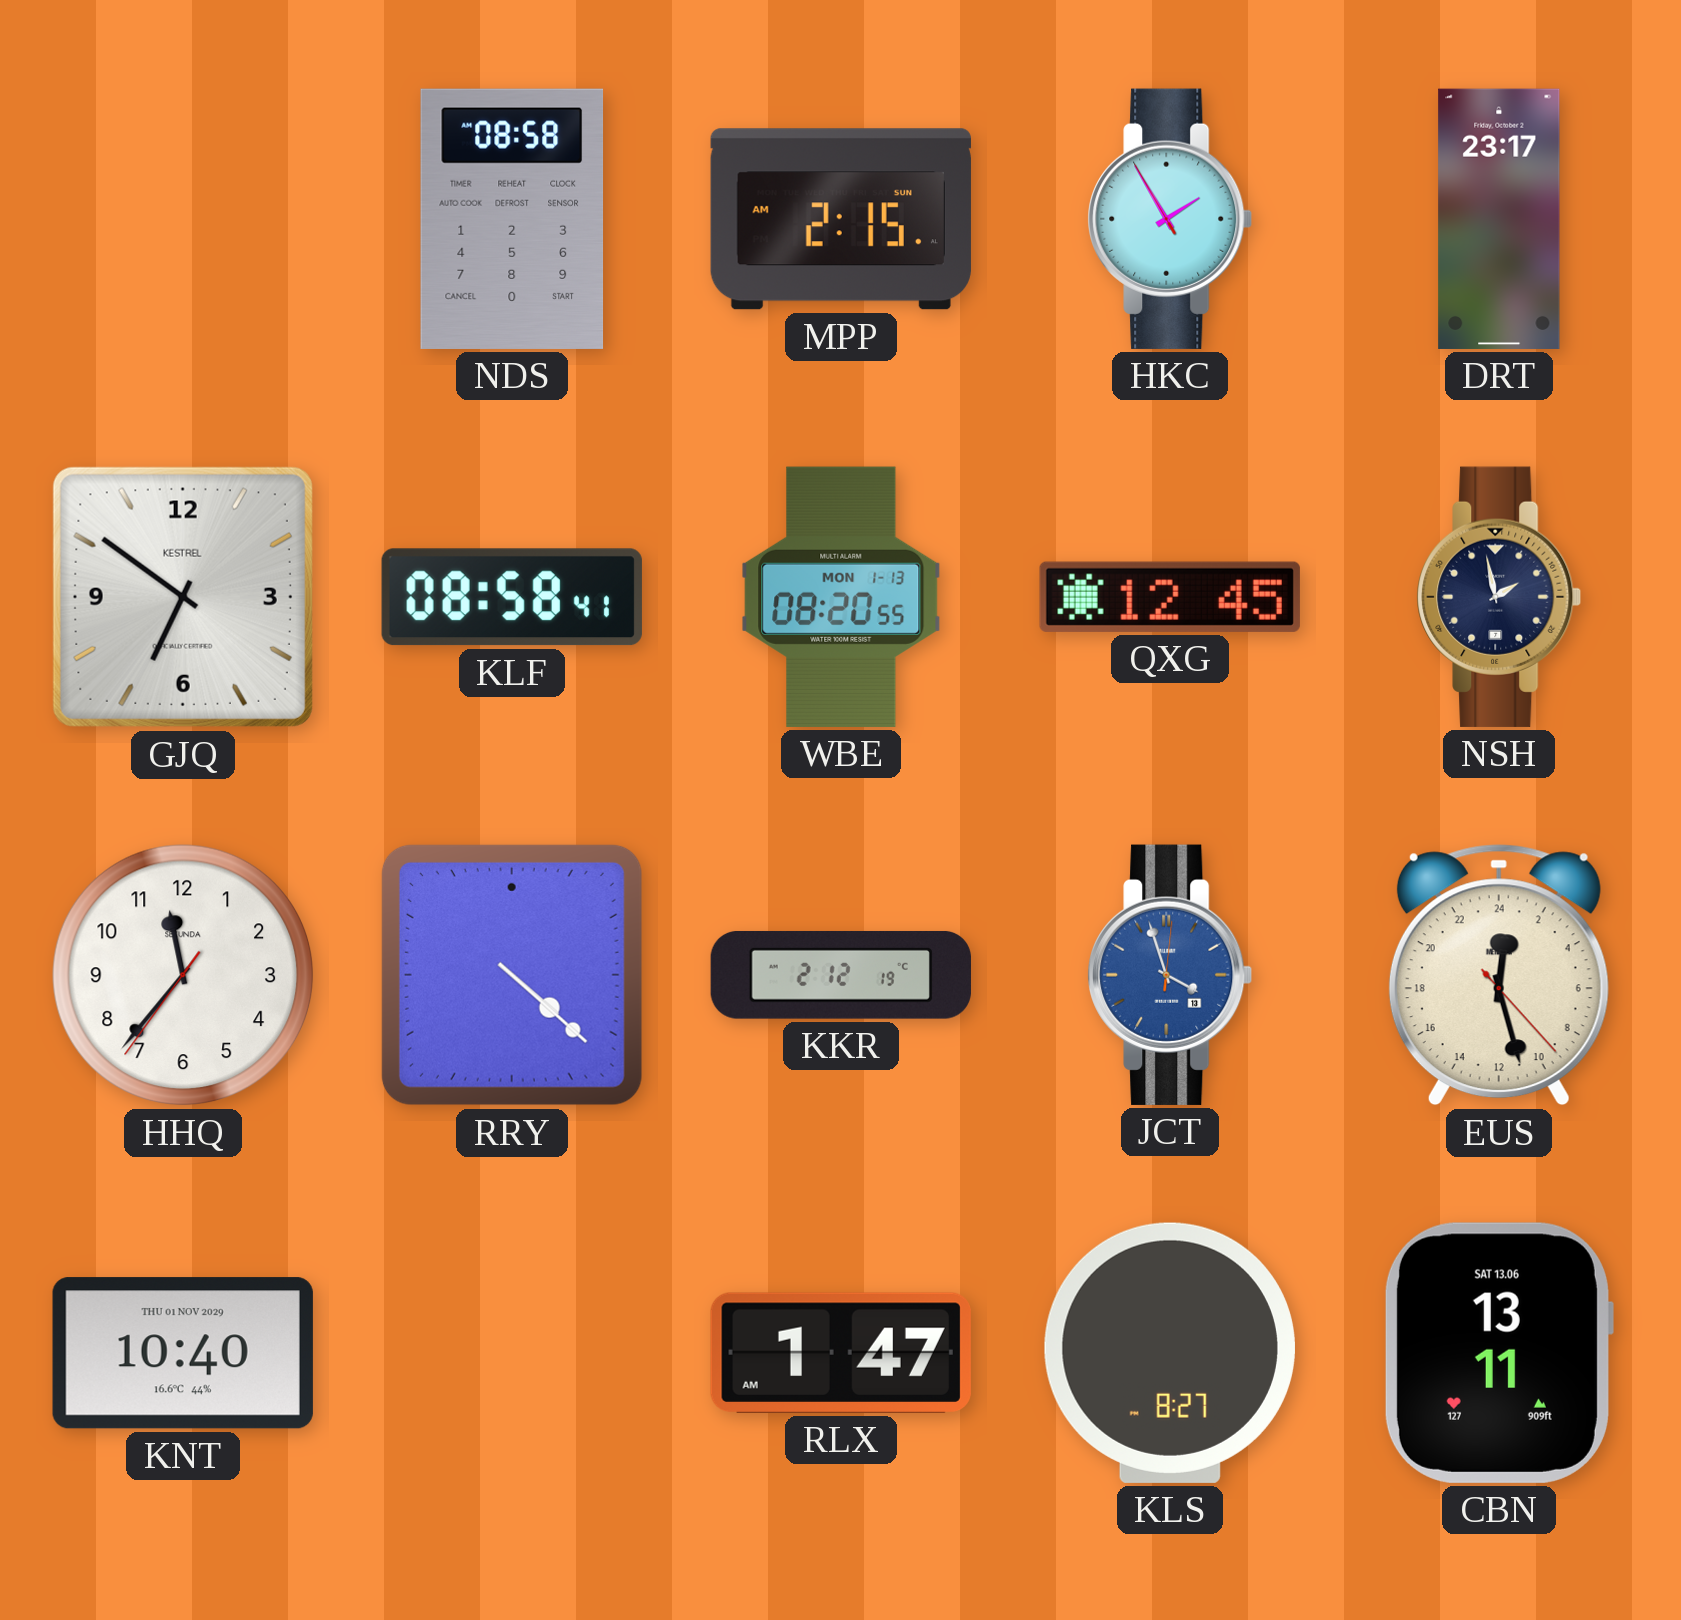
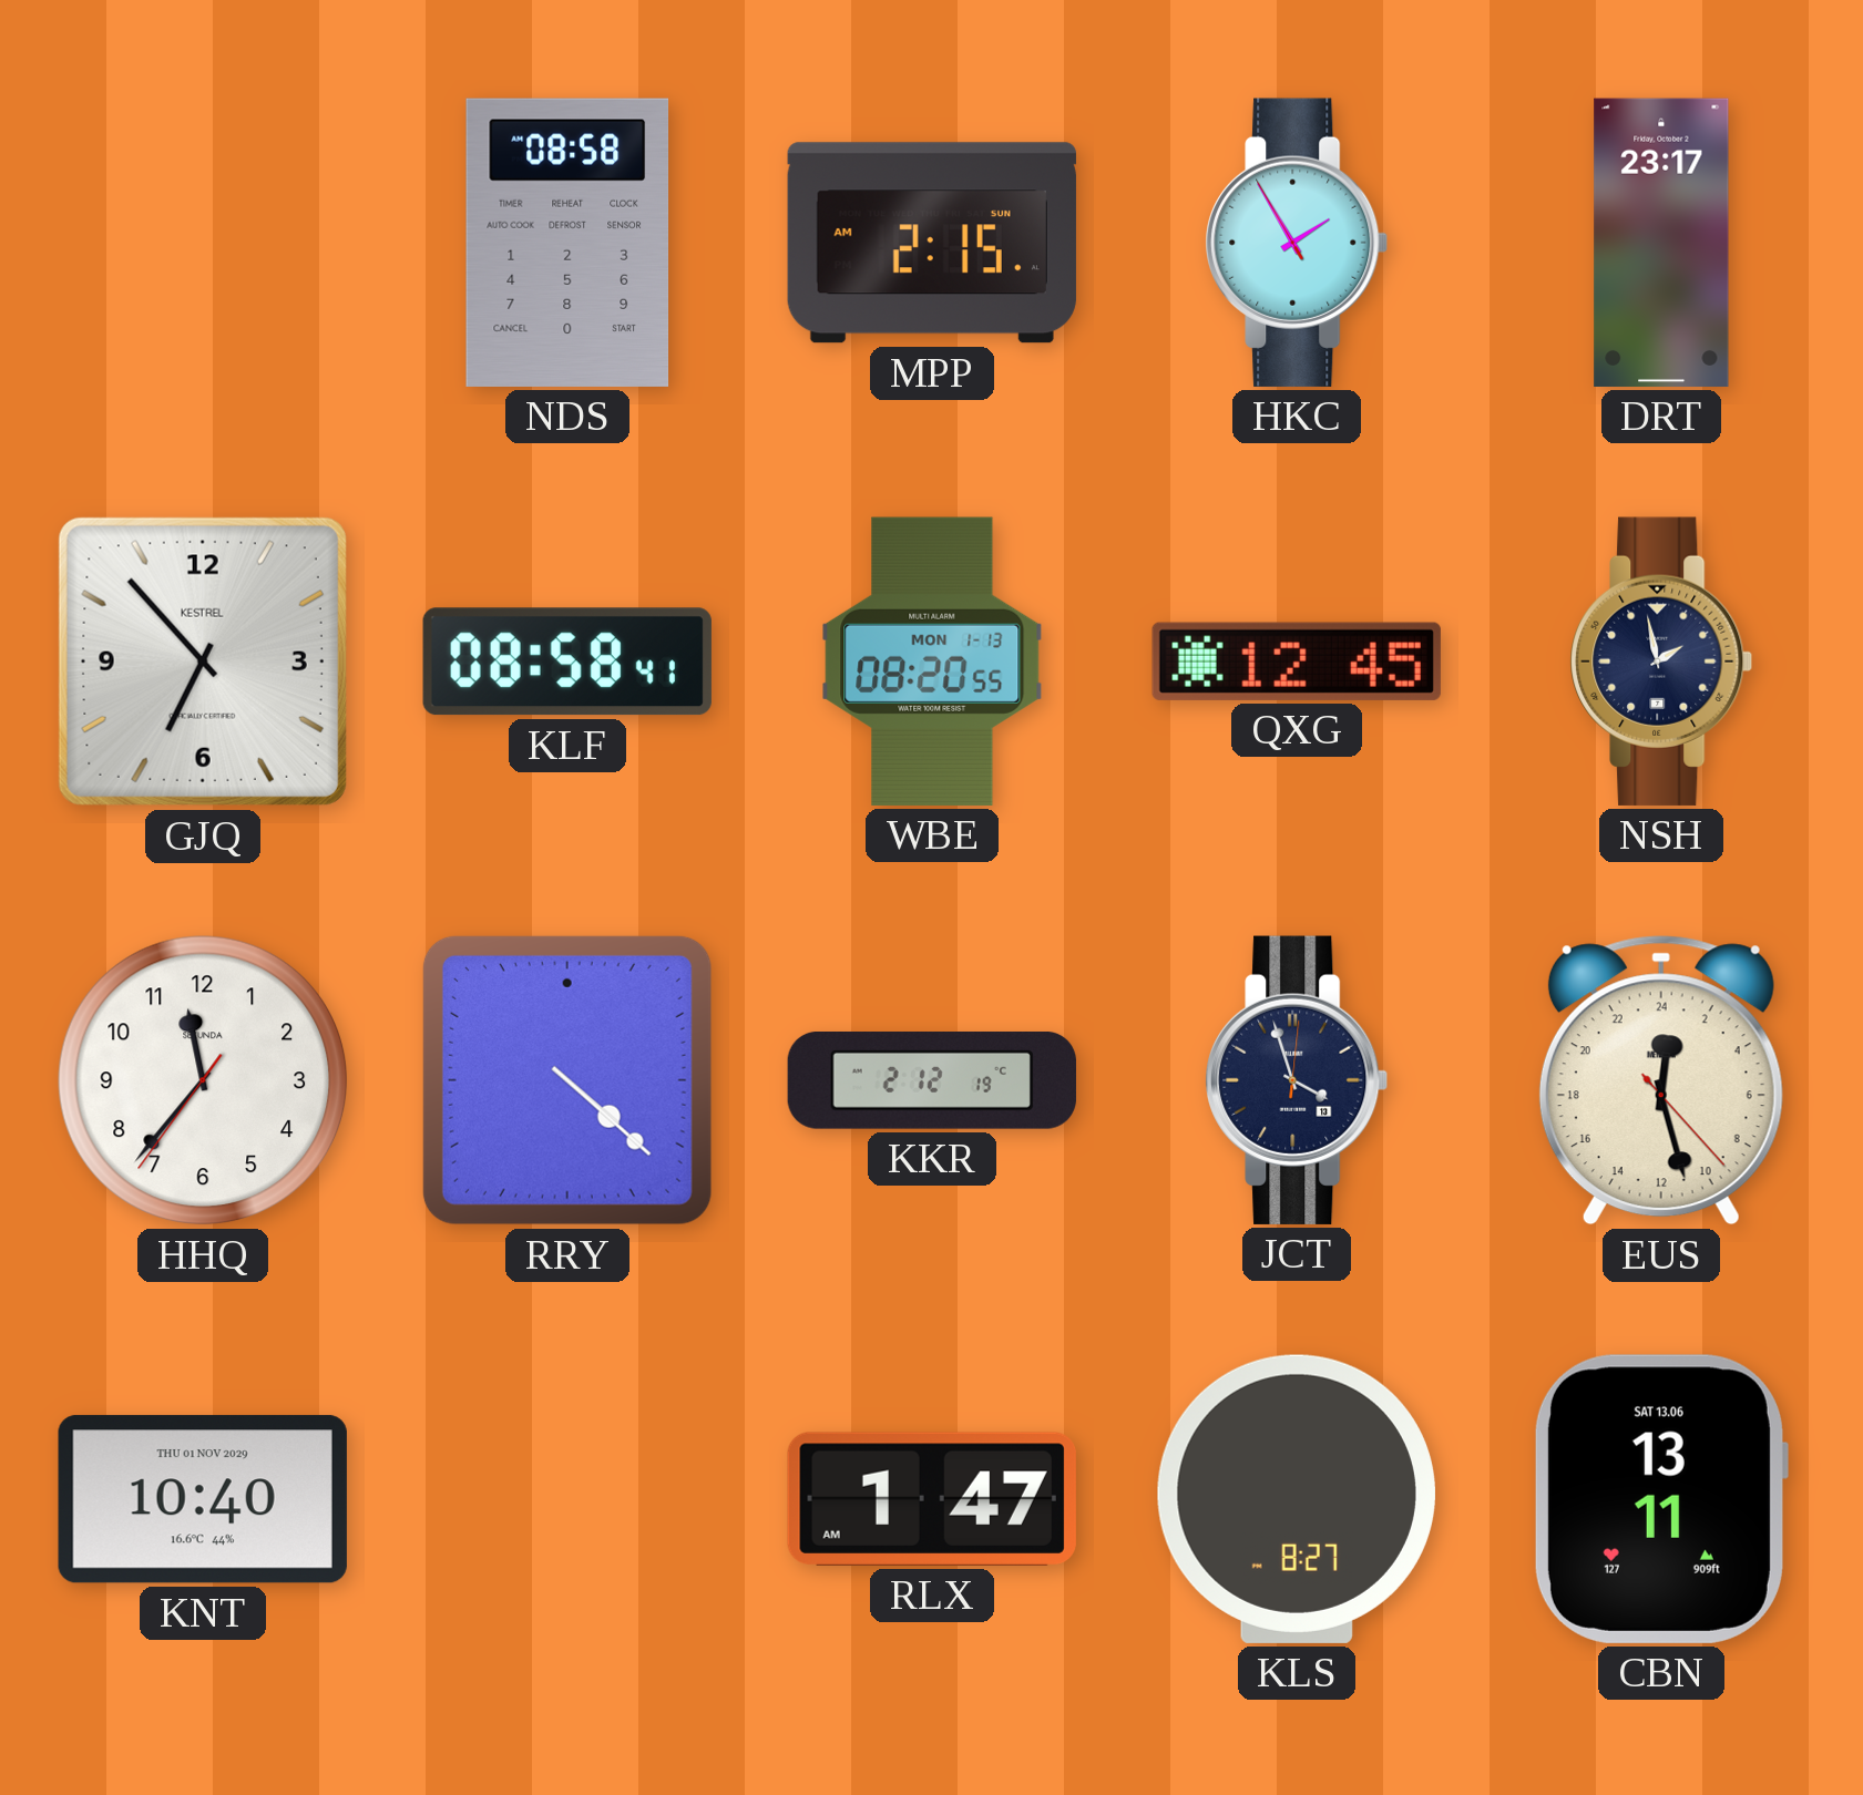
GJQ: 6:51 -> 6:53
JCT dial: blue -> navy
